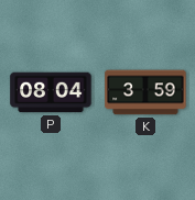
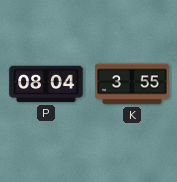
K: 3:59 -> 3:55
